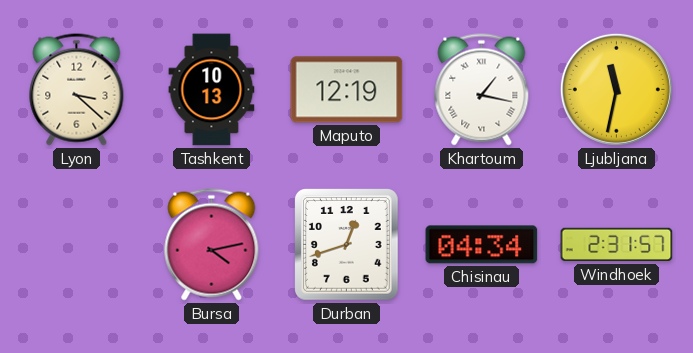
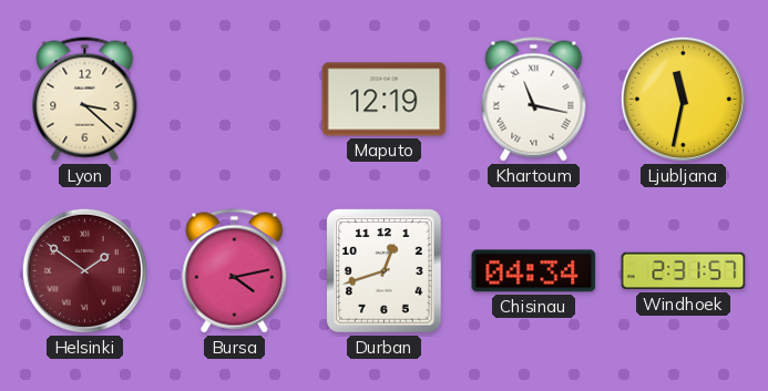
Tashkent: 10:13 -> none
Khartoum: 1:17 -> 11:17
Helsinki: none -> 1:51
